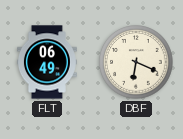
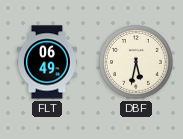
DBF: 6:19 -> 5:32
